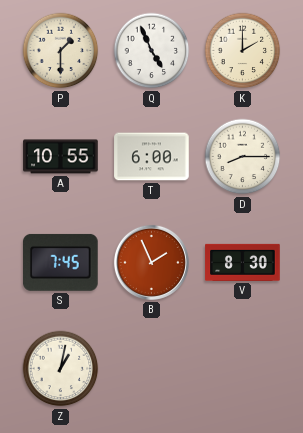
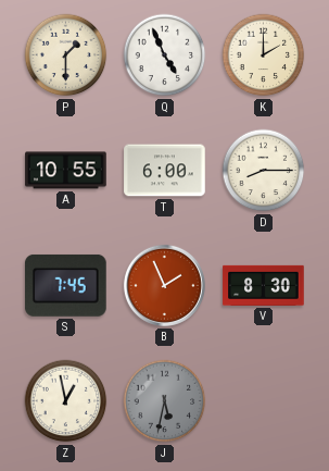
Z: 1:02 -> 12:58
J: none -> 5:32
